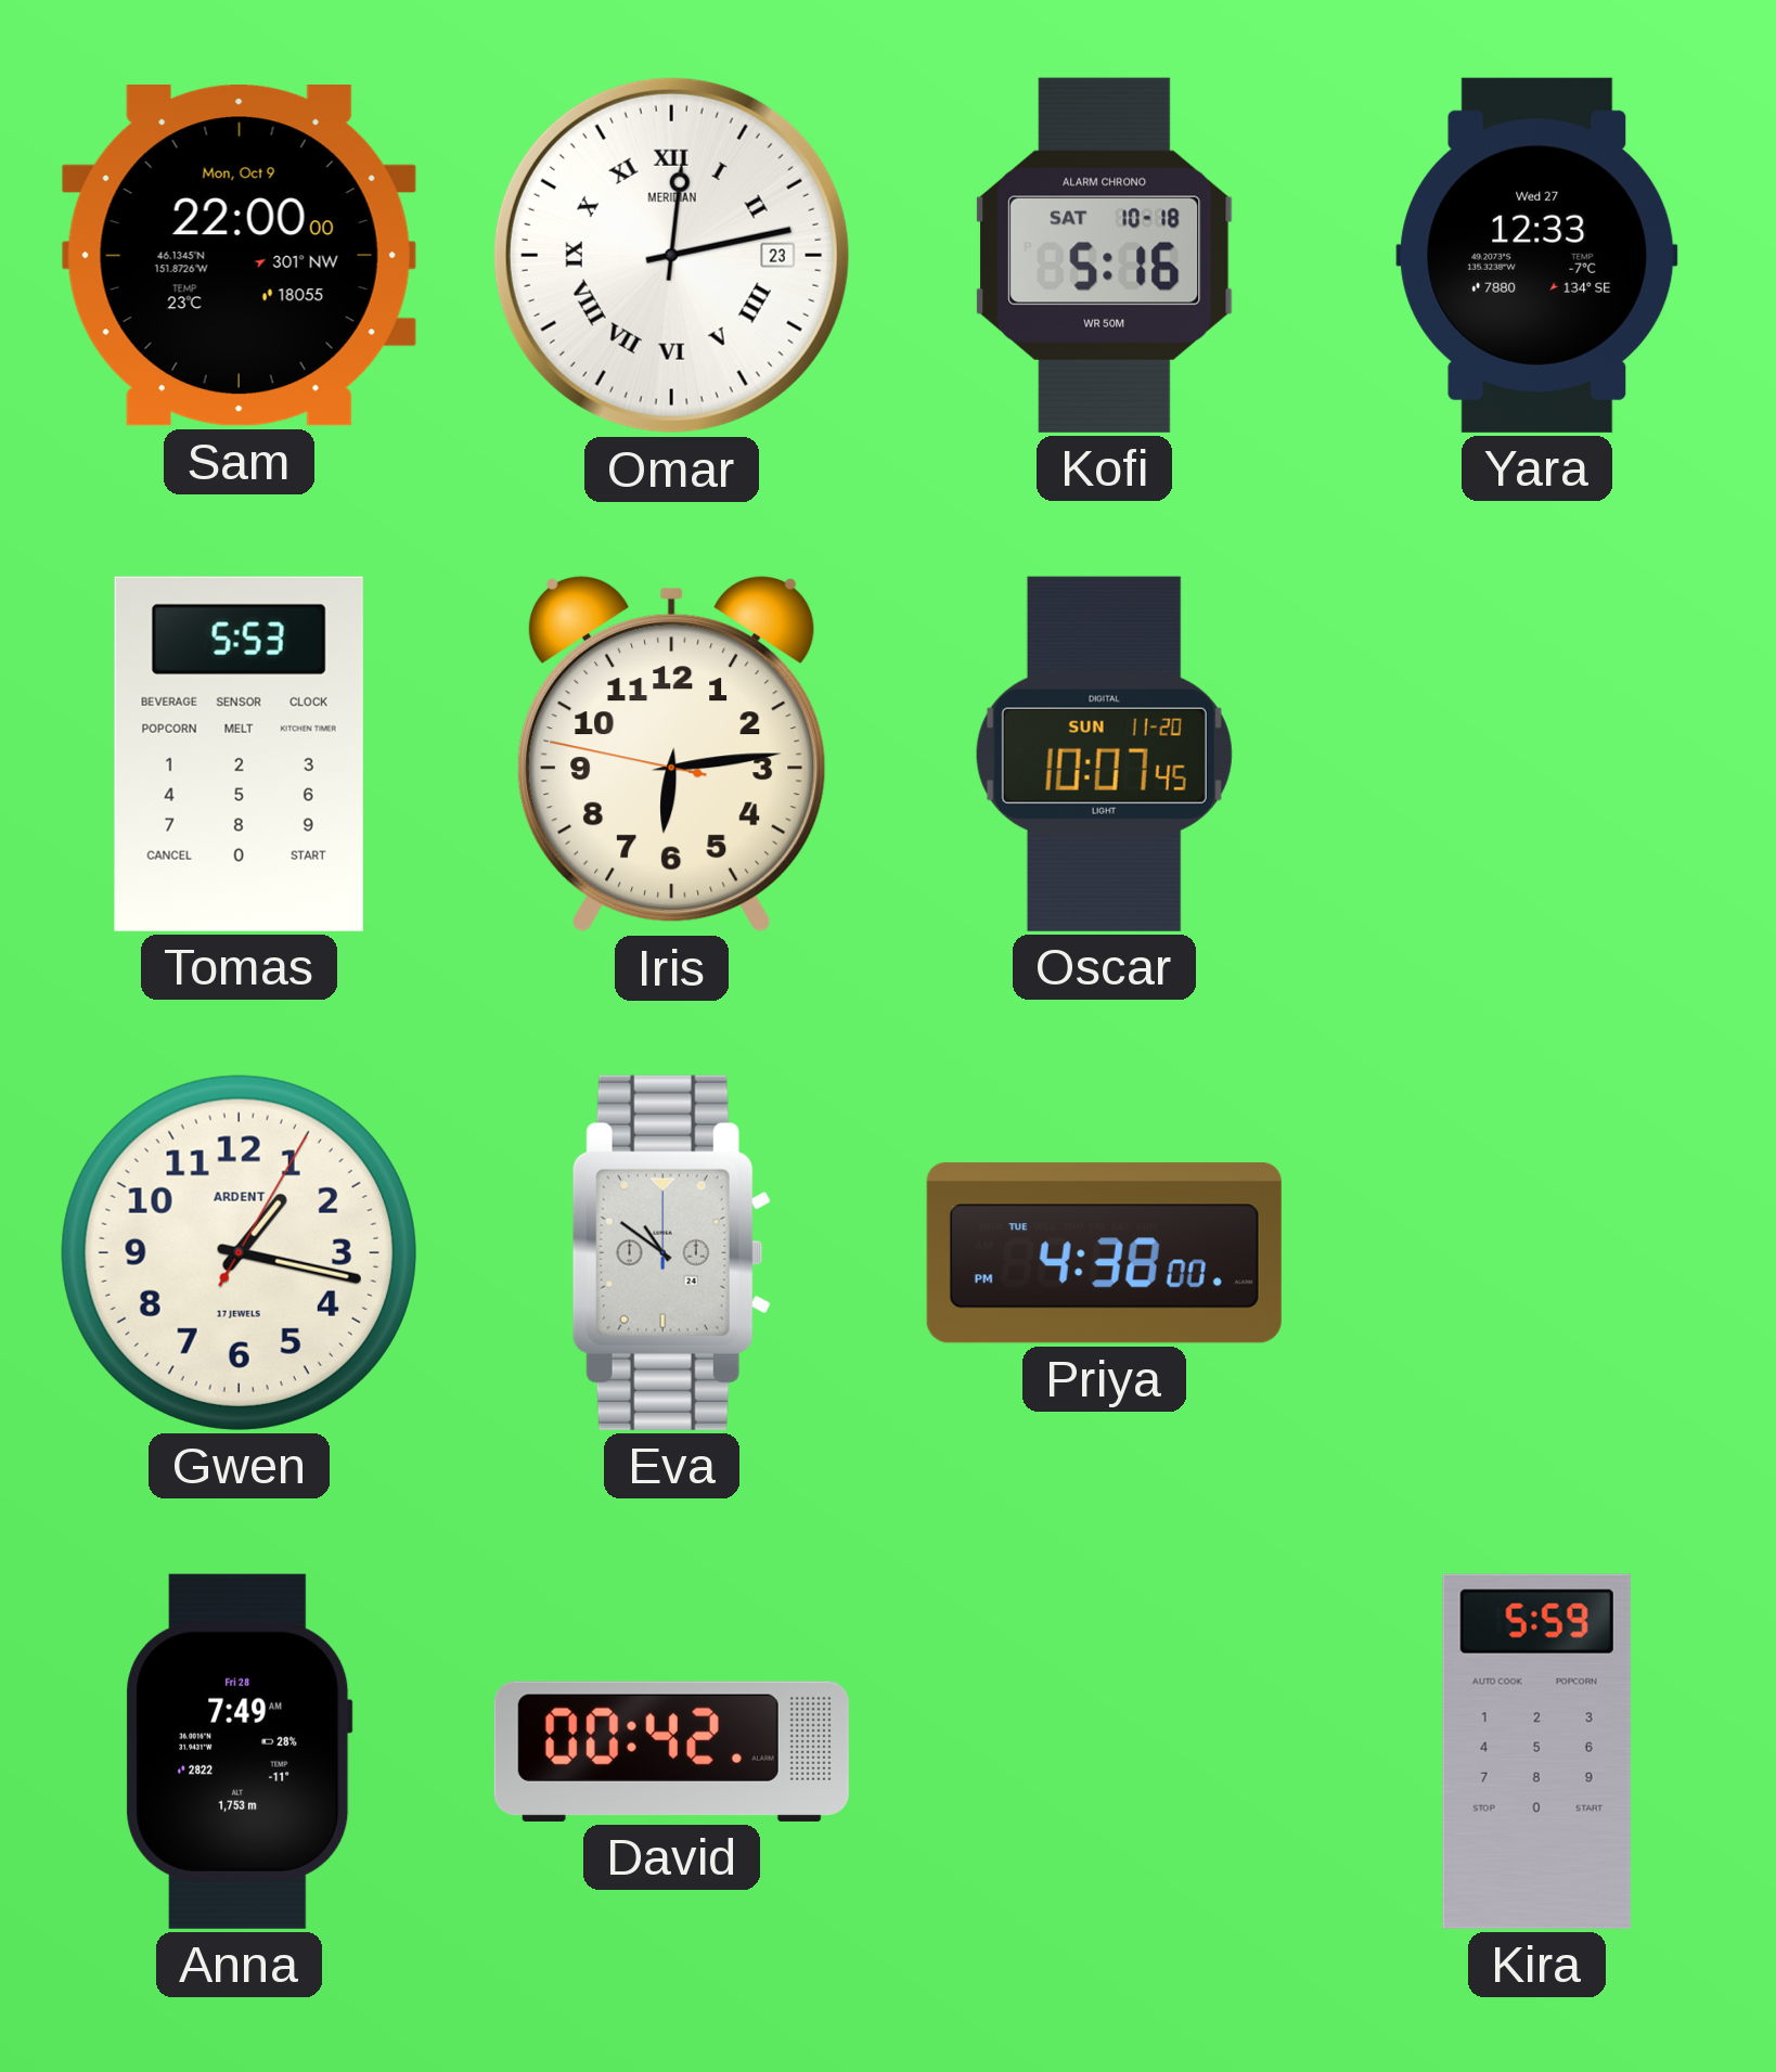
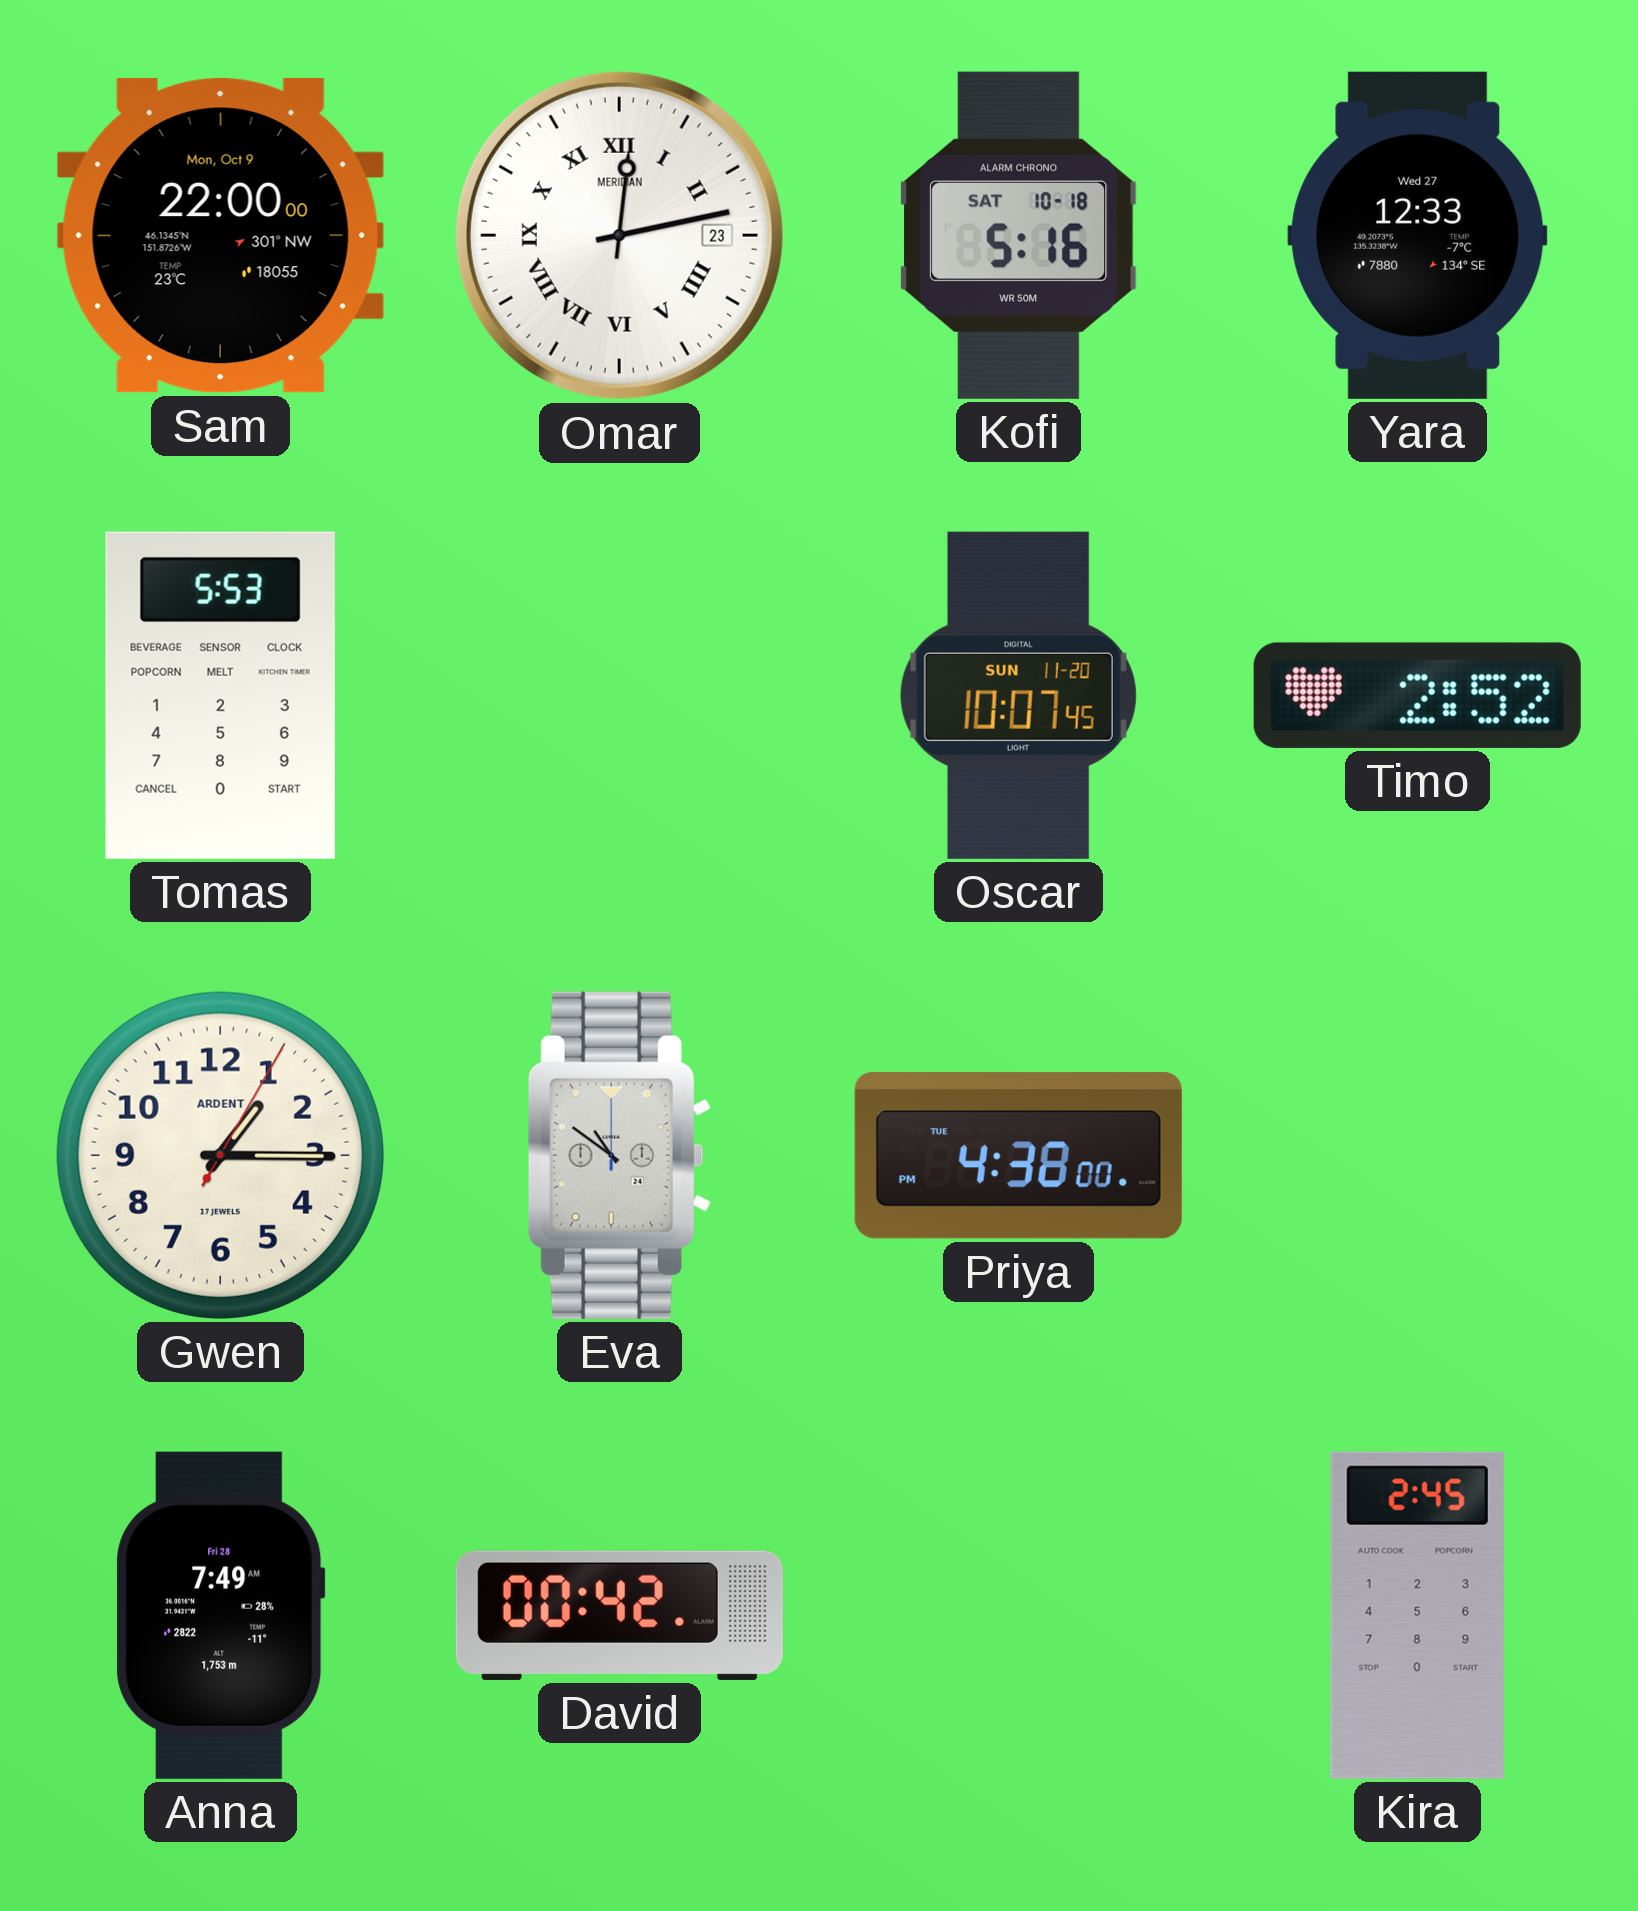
Iris: 6:13 -> none
Timo: none -> 2:52
Gwen: 1:17 -> 1:15
Kira: 5:59 -> 2:45
